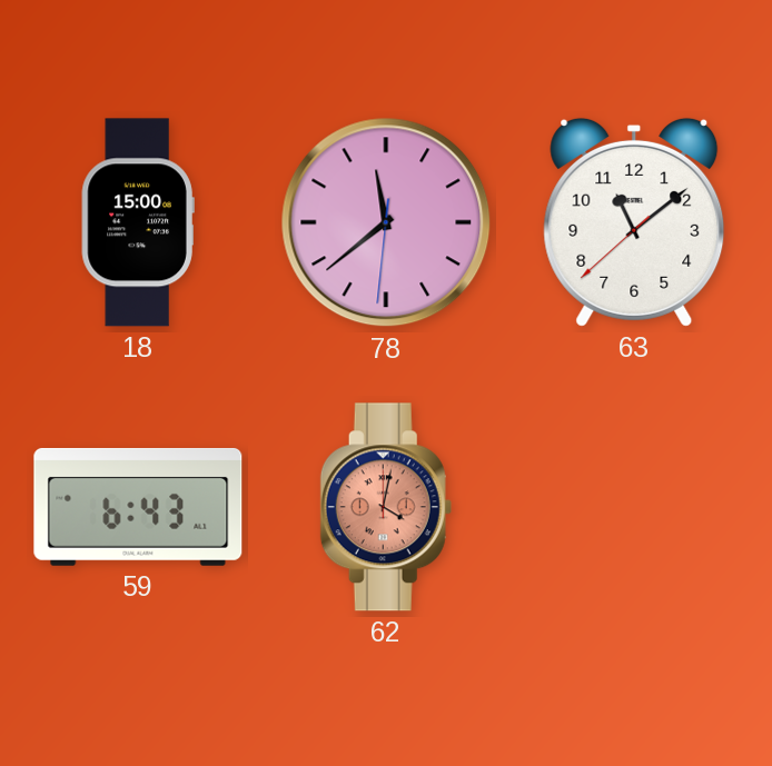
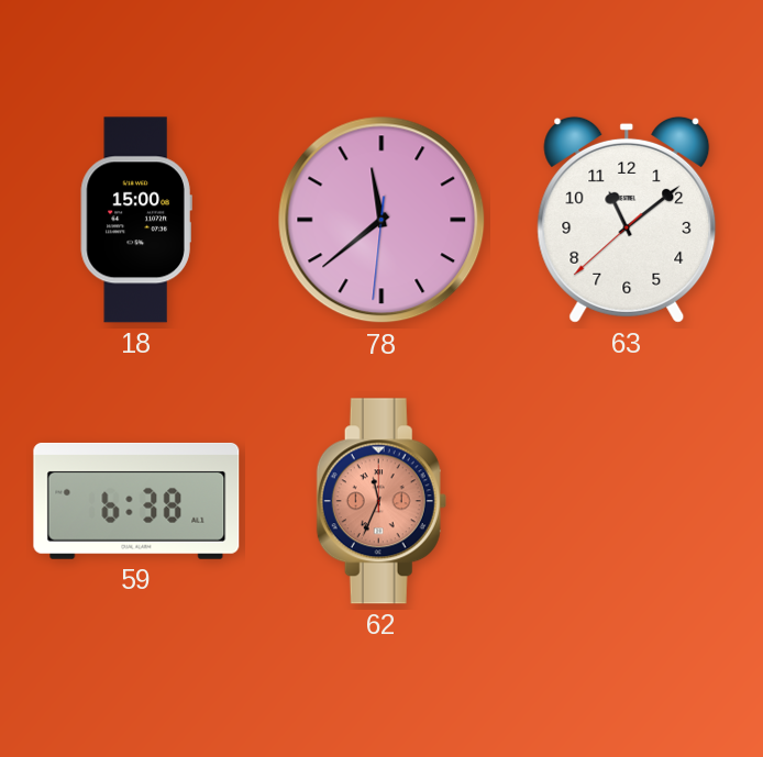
59: 6:43 -> 6:38
62: 4:02 -> 11:34
